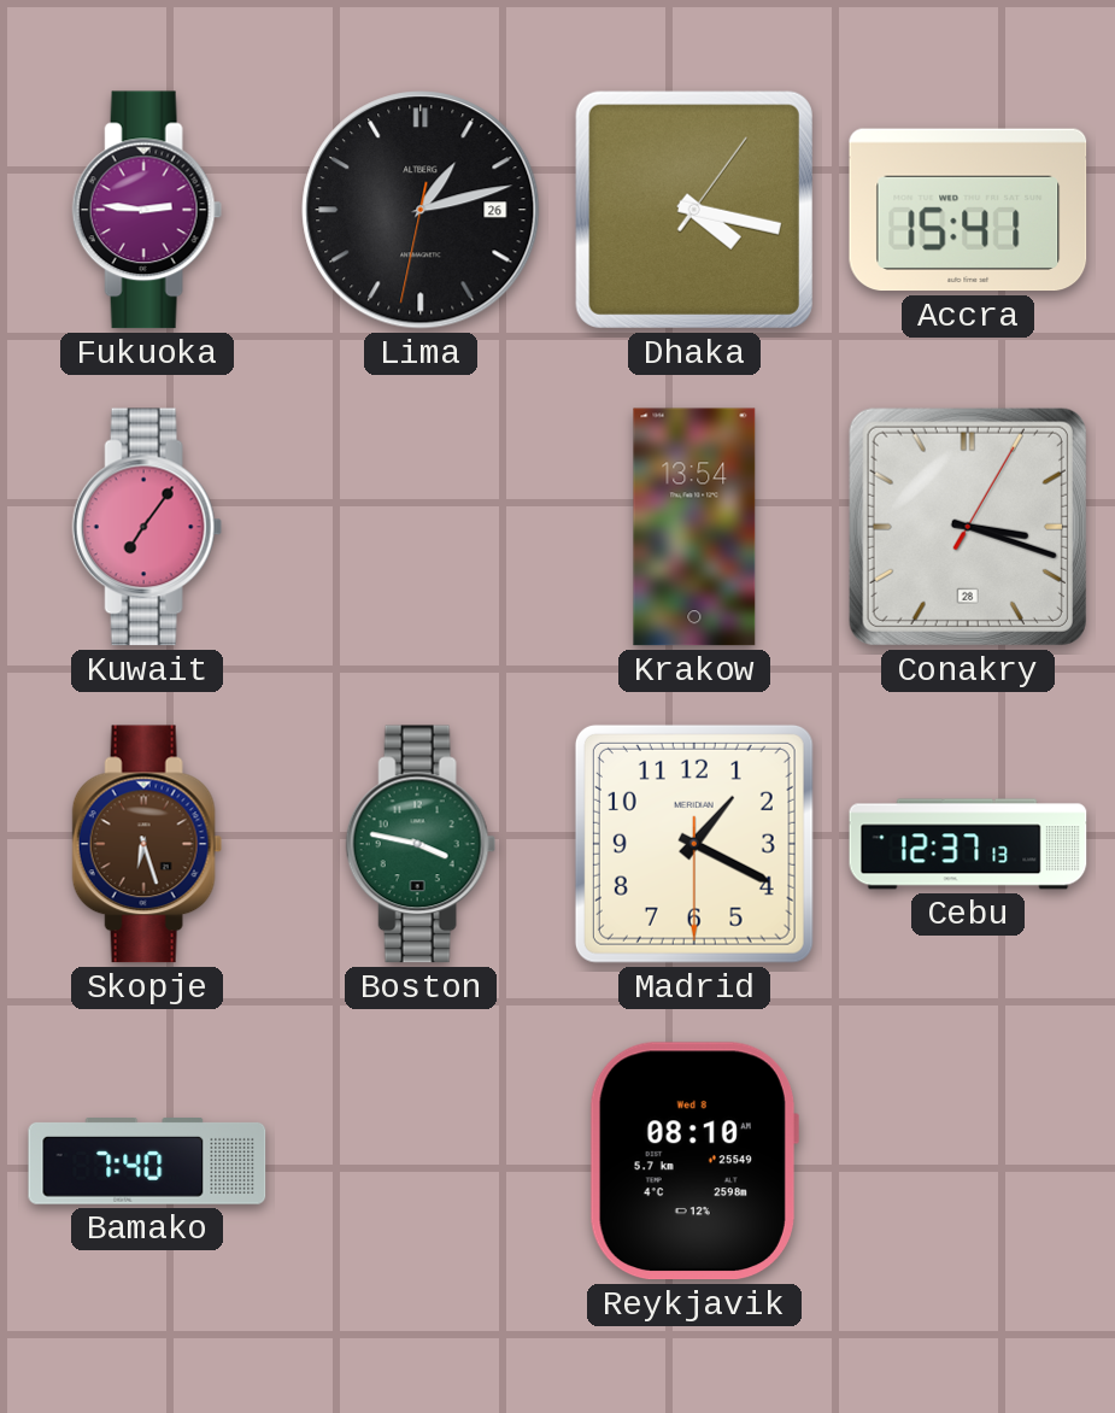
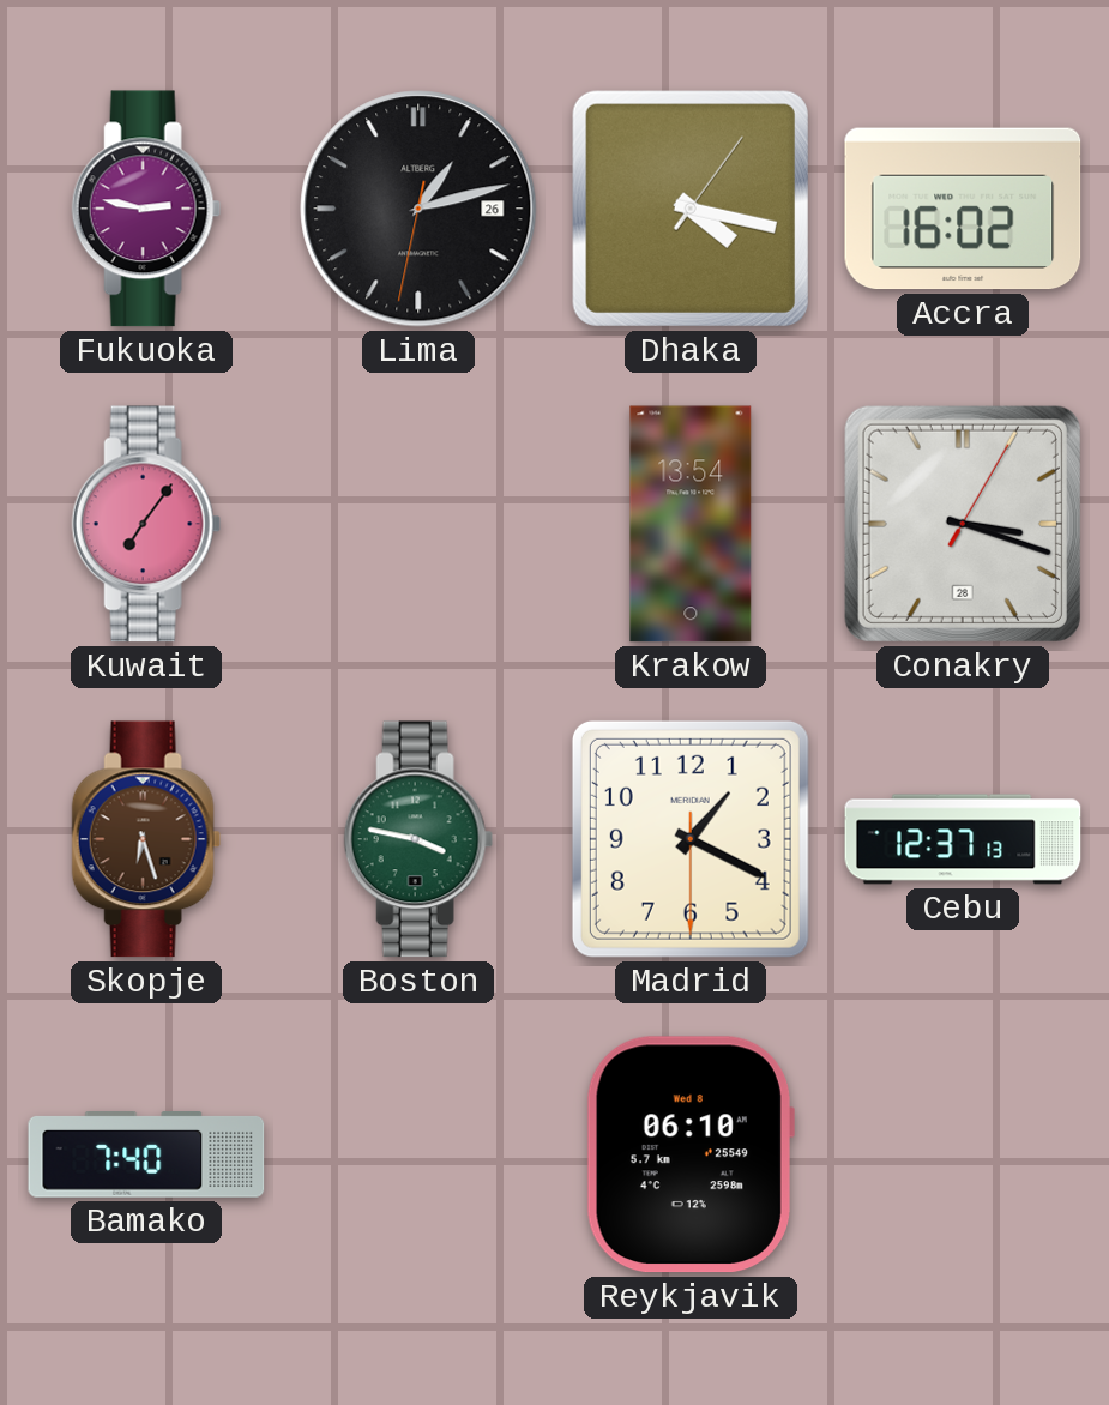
Fukuoka: 2:46 -> 2:47
Accra: 15:41 -> 16:02
Reykjavik: 08:10 -> 06:10
